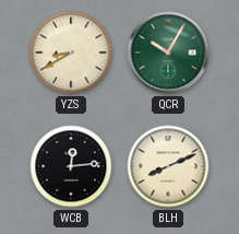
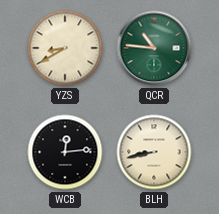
QCR: 10:05 -> 10:46
BLH: 8:11 -> 8:43
